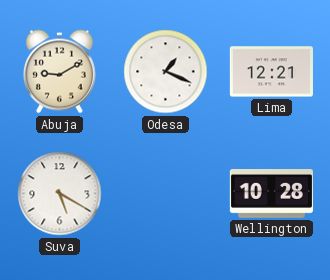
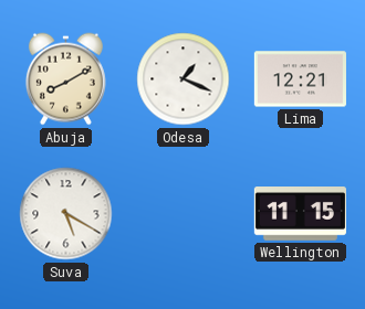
Abuja: 9:10 -> 8:10
Wellington: 10:28 -> 11:15
